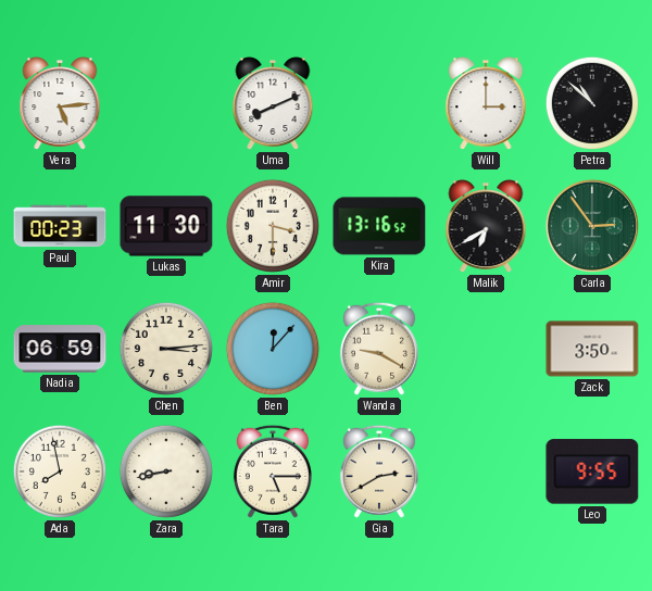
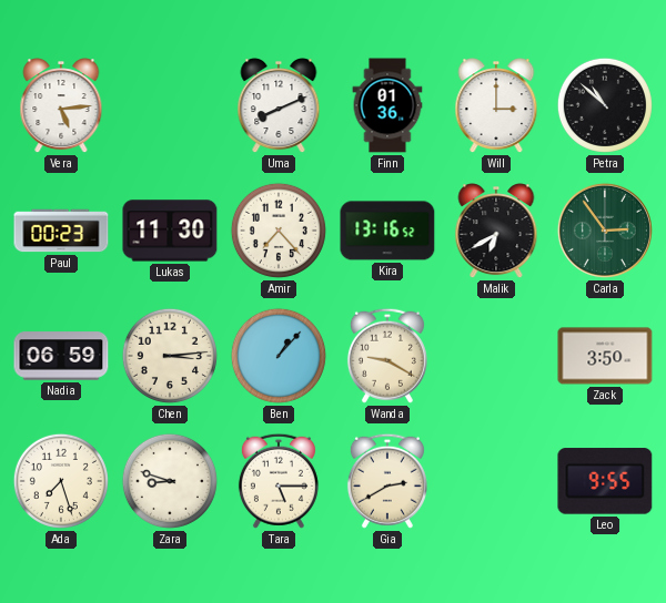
Finn: none -> 01:36
Amir: 3:30 -> 7:23
Ben: 12:07 -> 1:07
Ada: 7:58 -> 7:27
Zara: 8:43 -> 8:48
